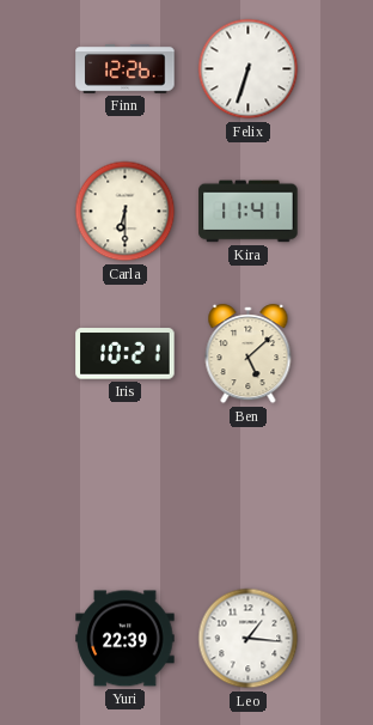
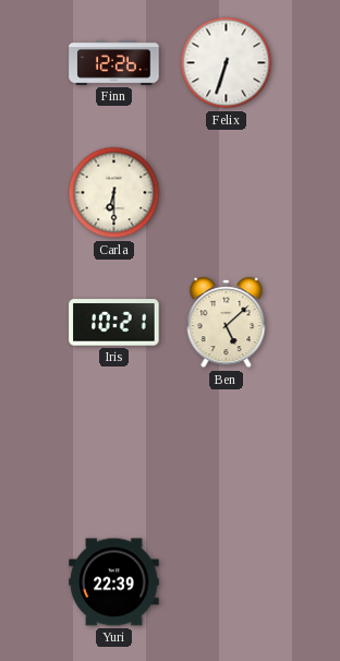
Kira: 11:41 -> none
Leo: 1:16 -> none
